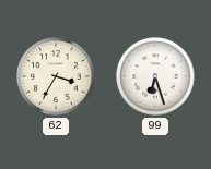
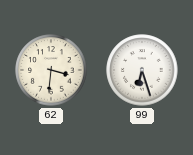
62: 3:35 -> 3:31
